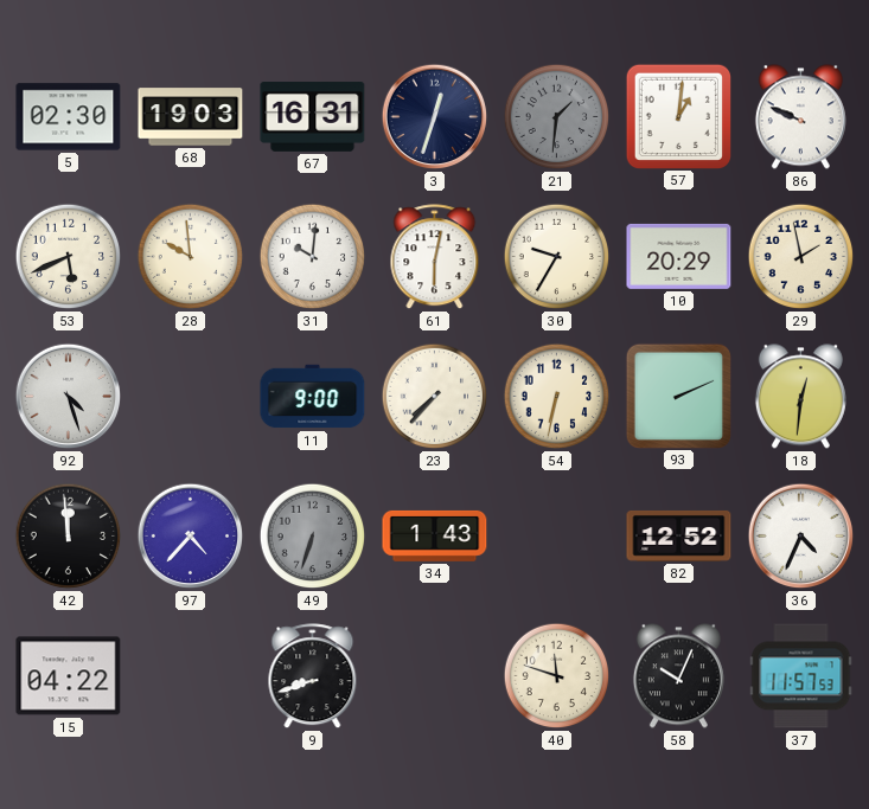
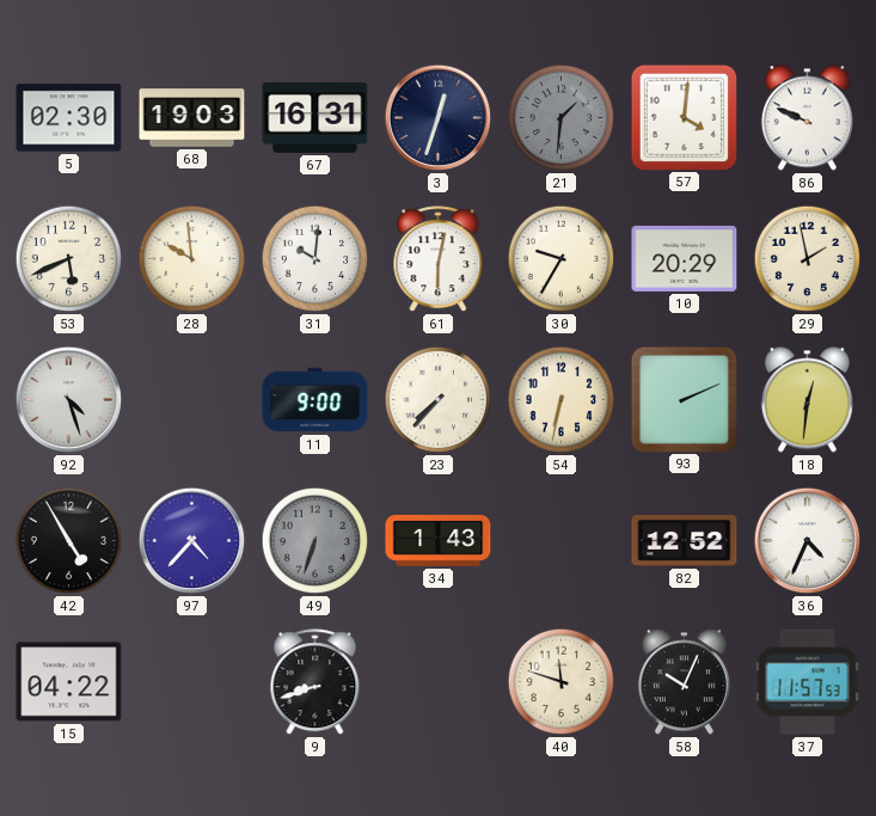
57: 1:01 -> 4:01
42: 11:59 -> 4:55
